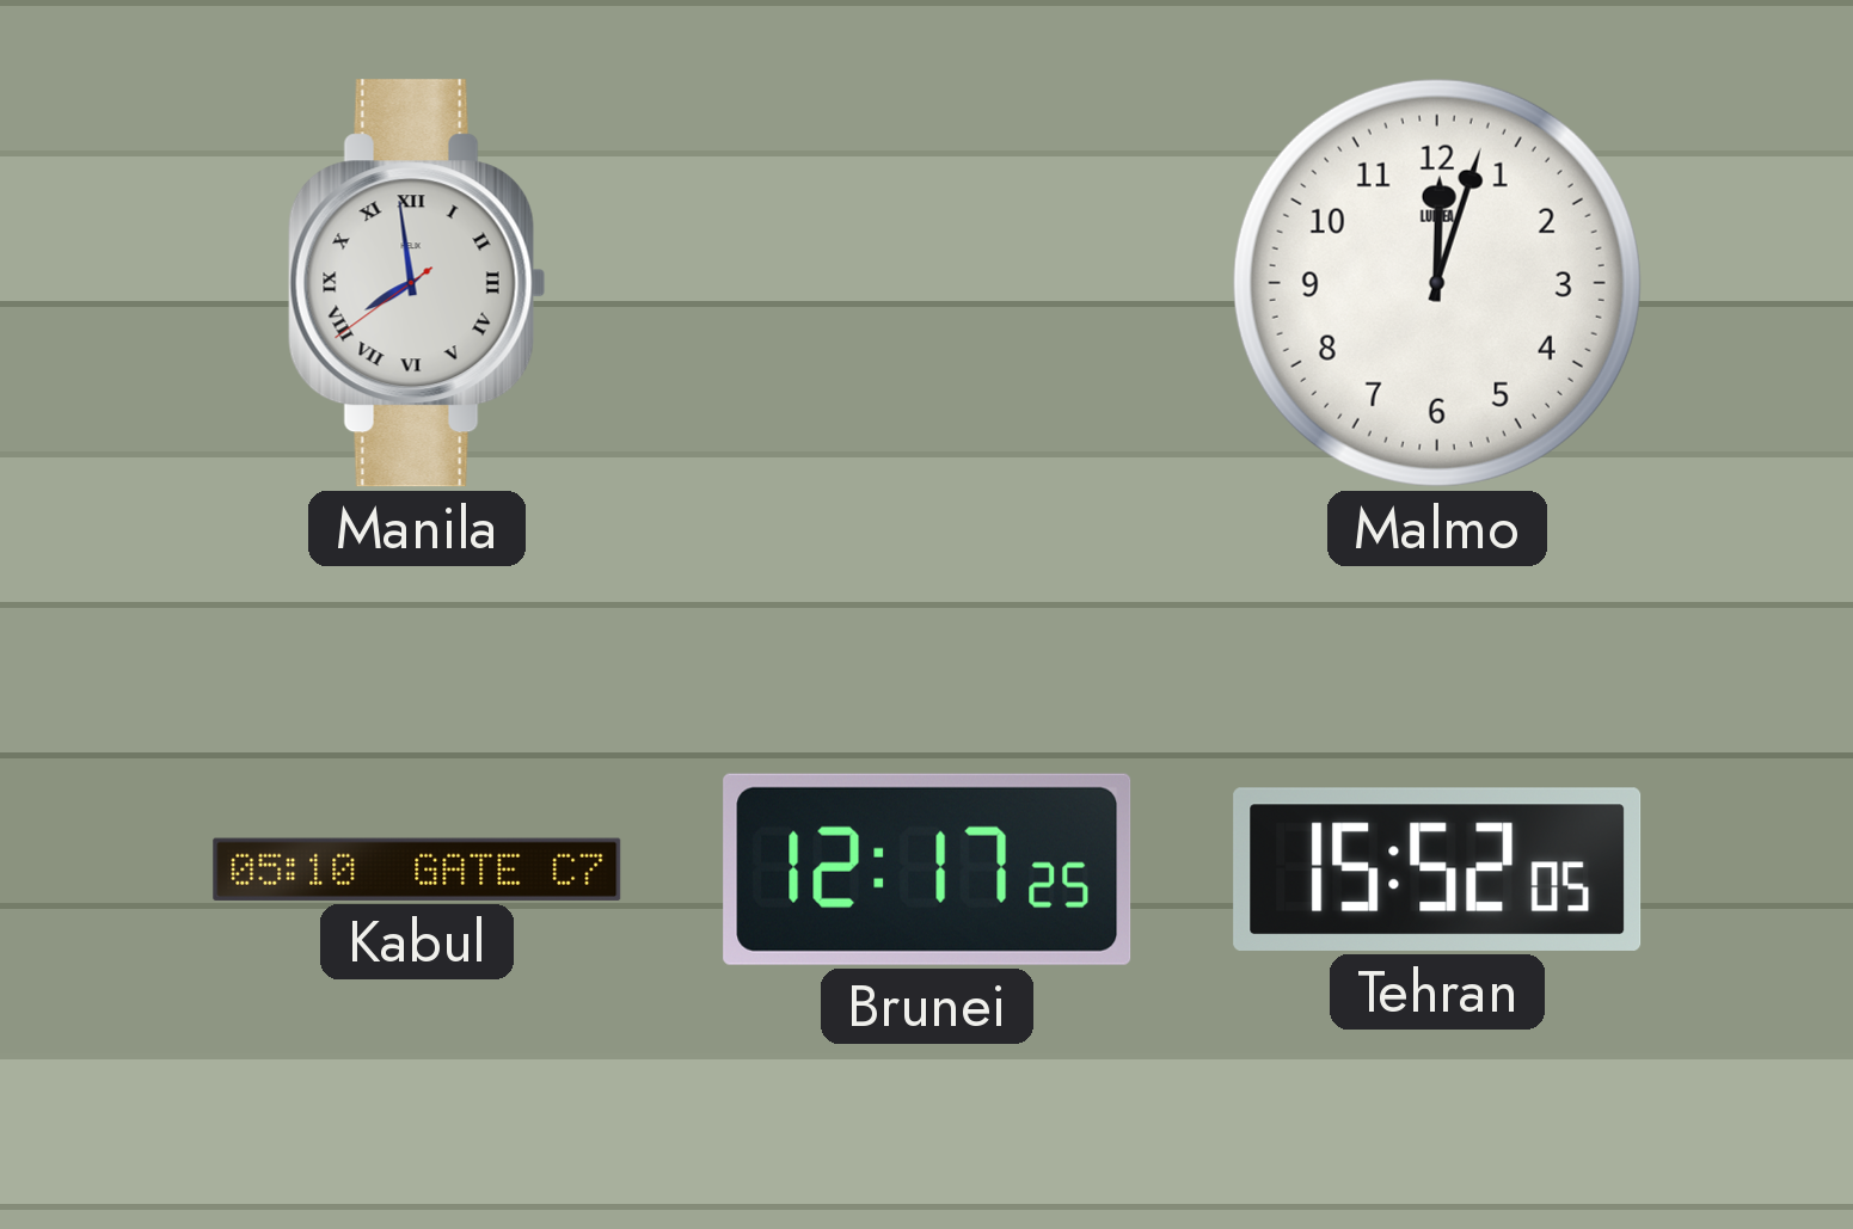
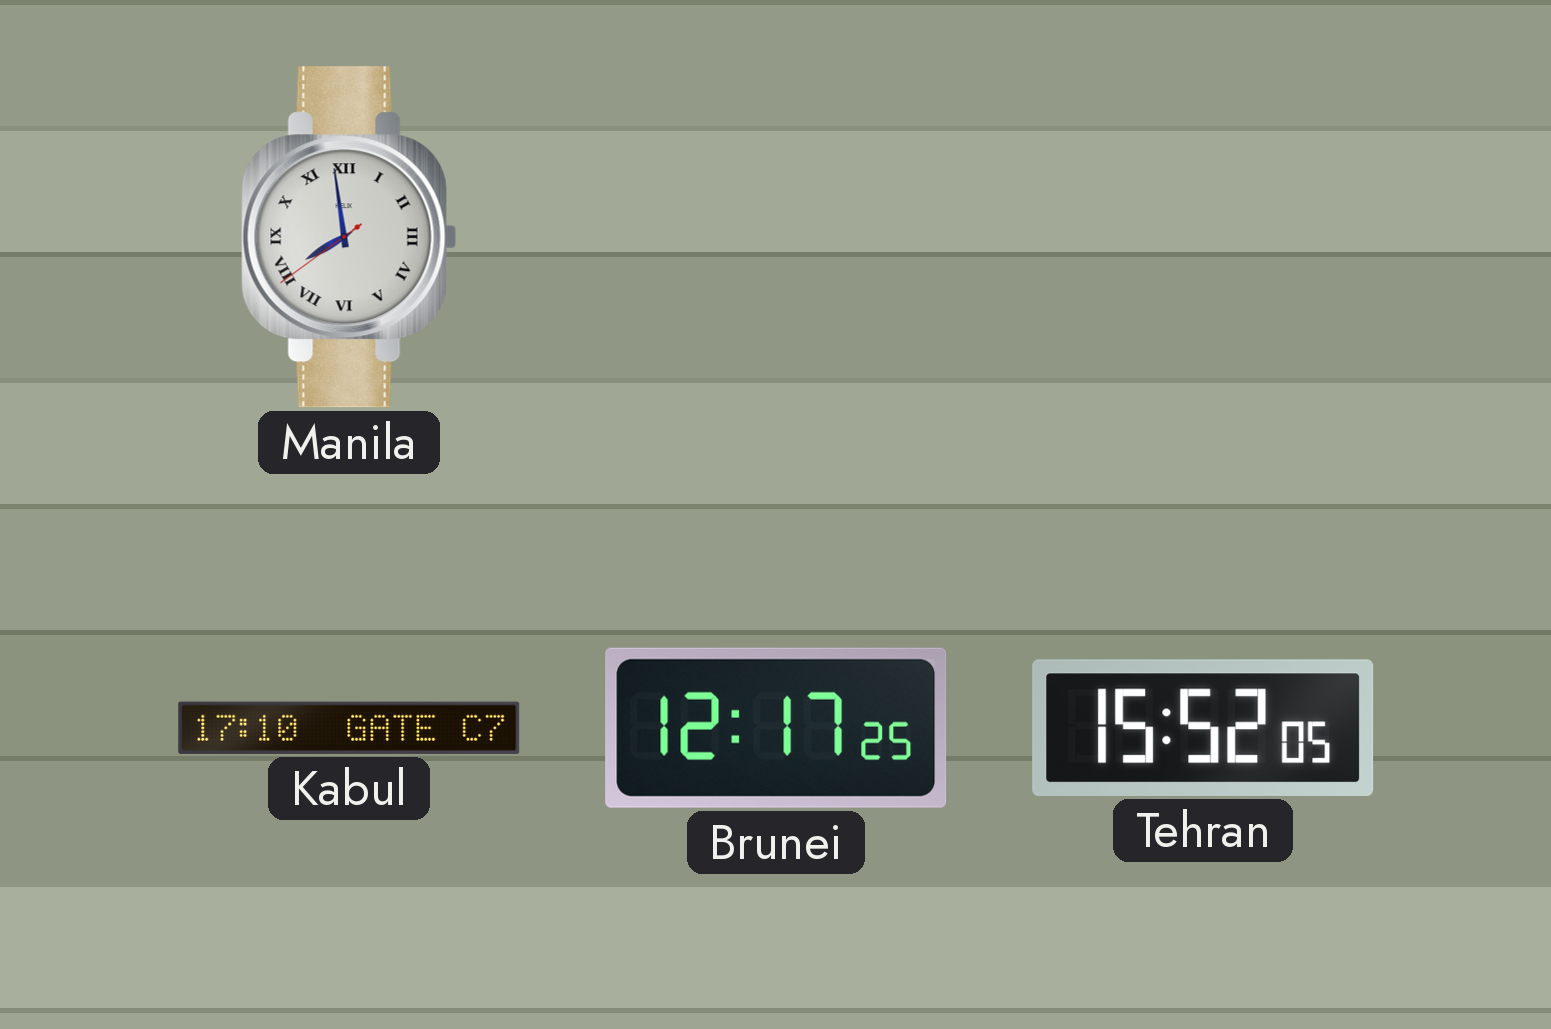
Malmo: 12:03 -> none
Kabul: 05:10 -> 17:10
